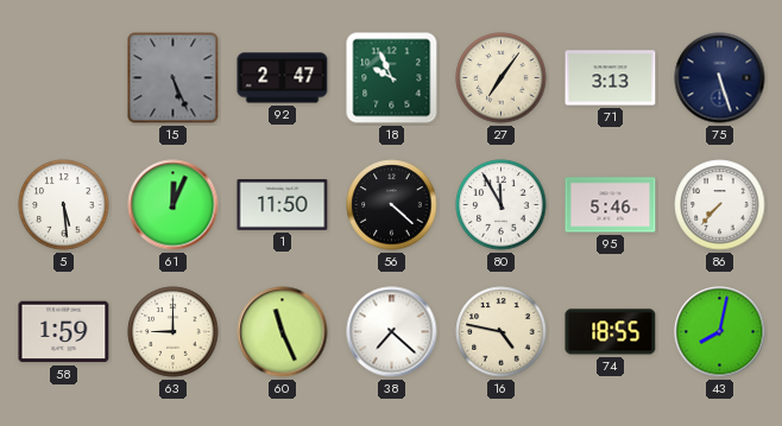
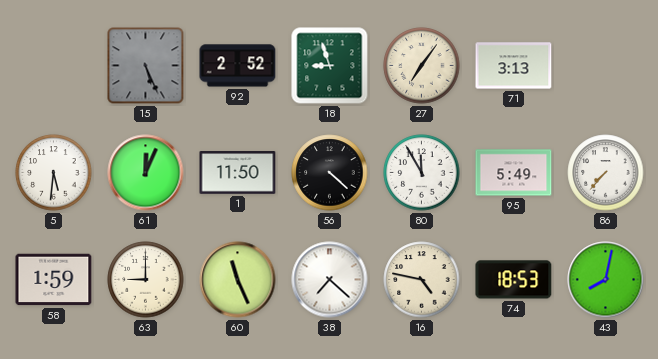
92: 2:47 -> 2:52
18: 9:56 -> 8:57
75: 5:27 -> none
5: 5:29 -> 5:31
95: 5:46 -> 5:49
74: 18:55 -> 18:53
